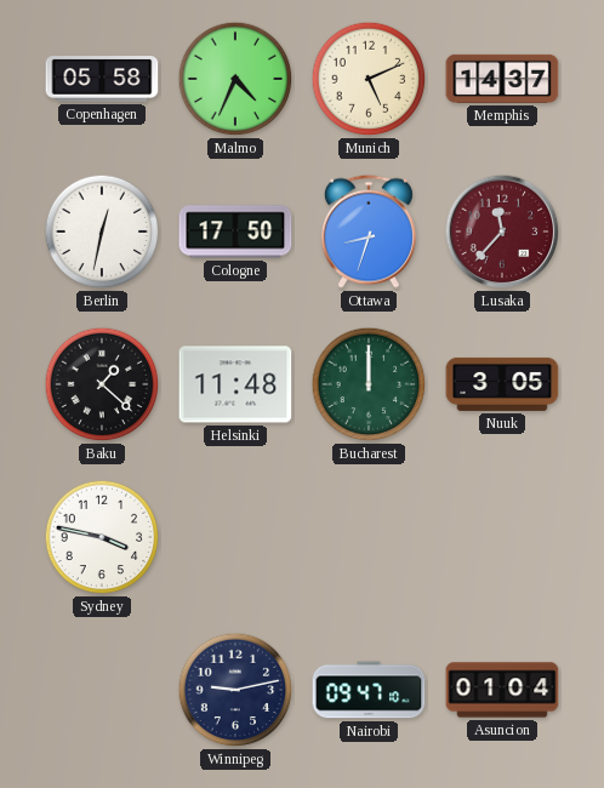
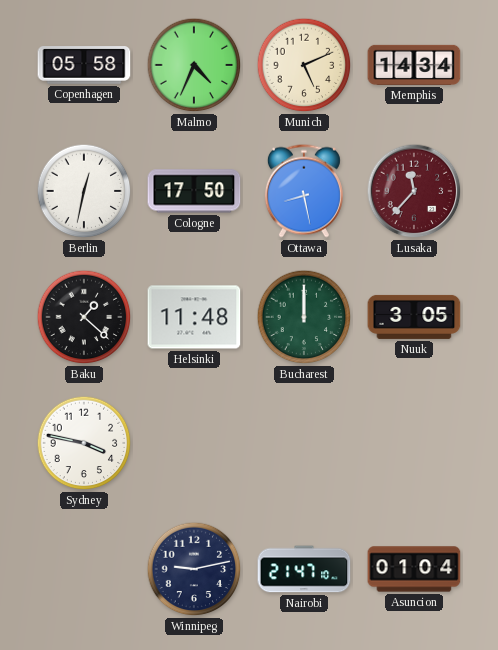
Memphis: 14:37 -> 14:34
Ottawa: 8:33 -> 8:28
Nairobi: 09:47 -> 21:47
